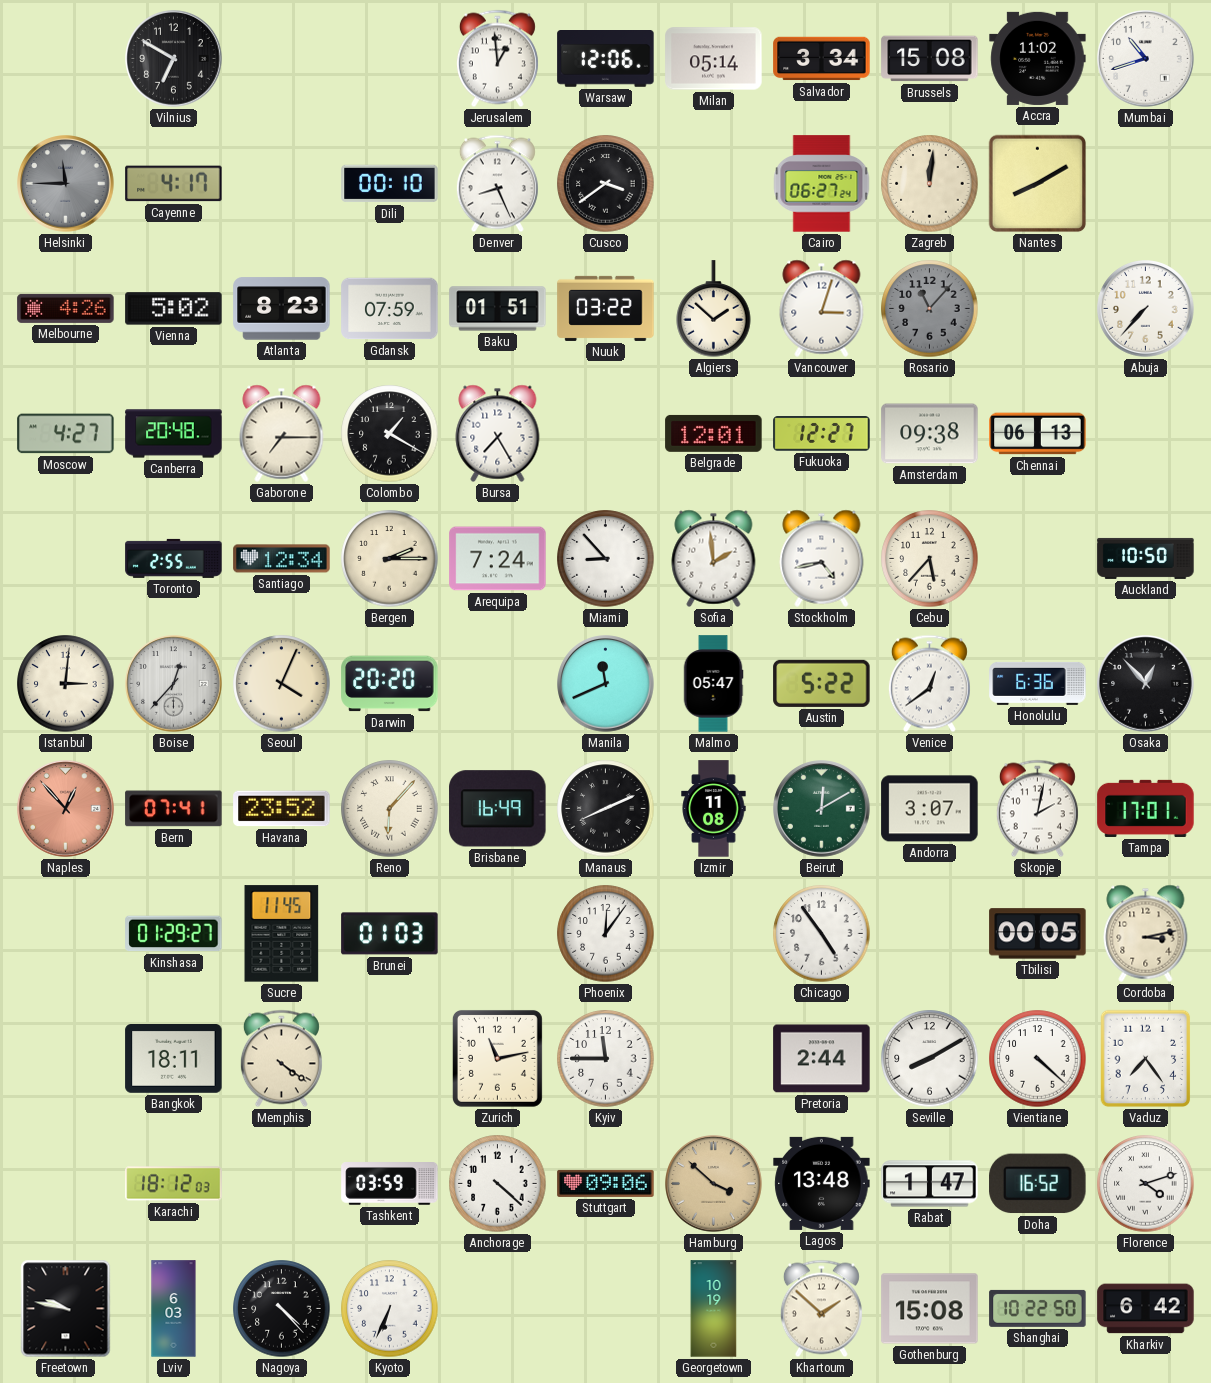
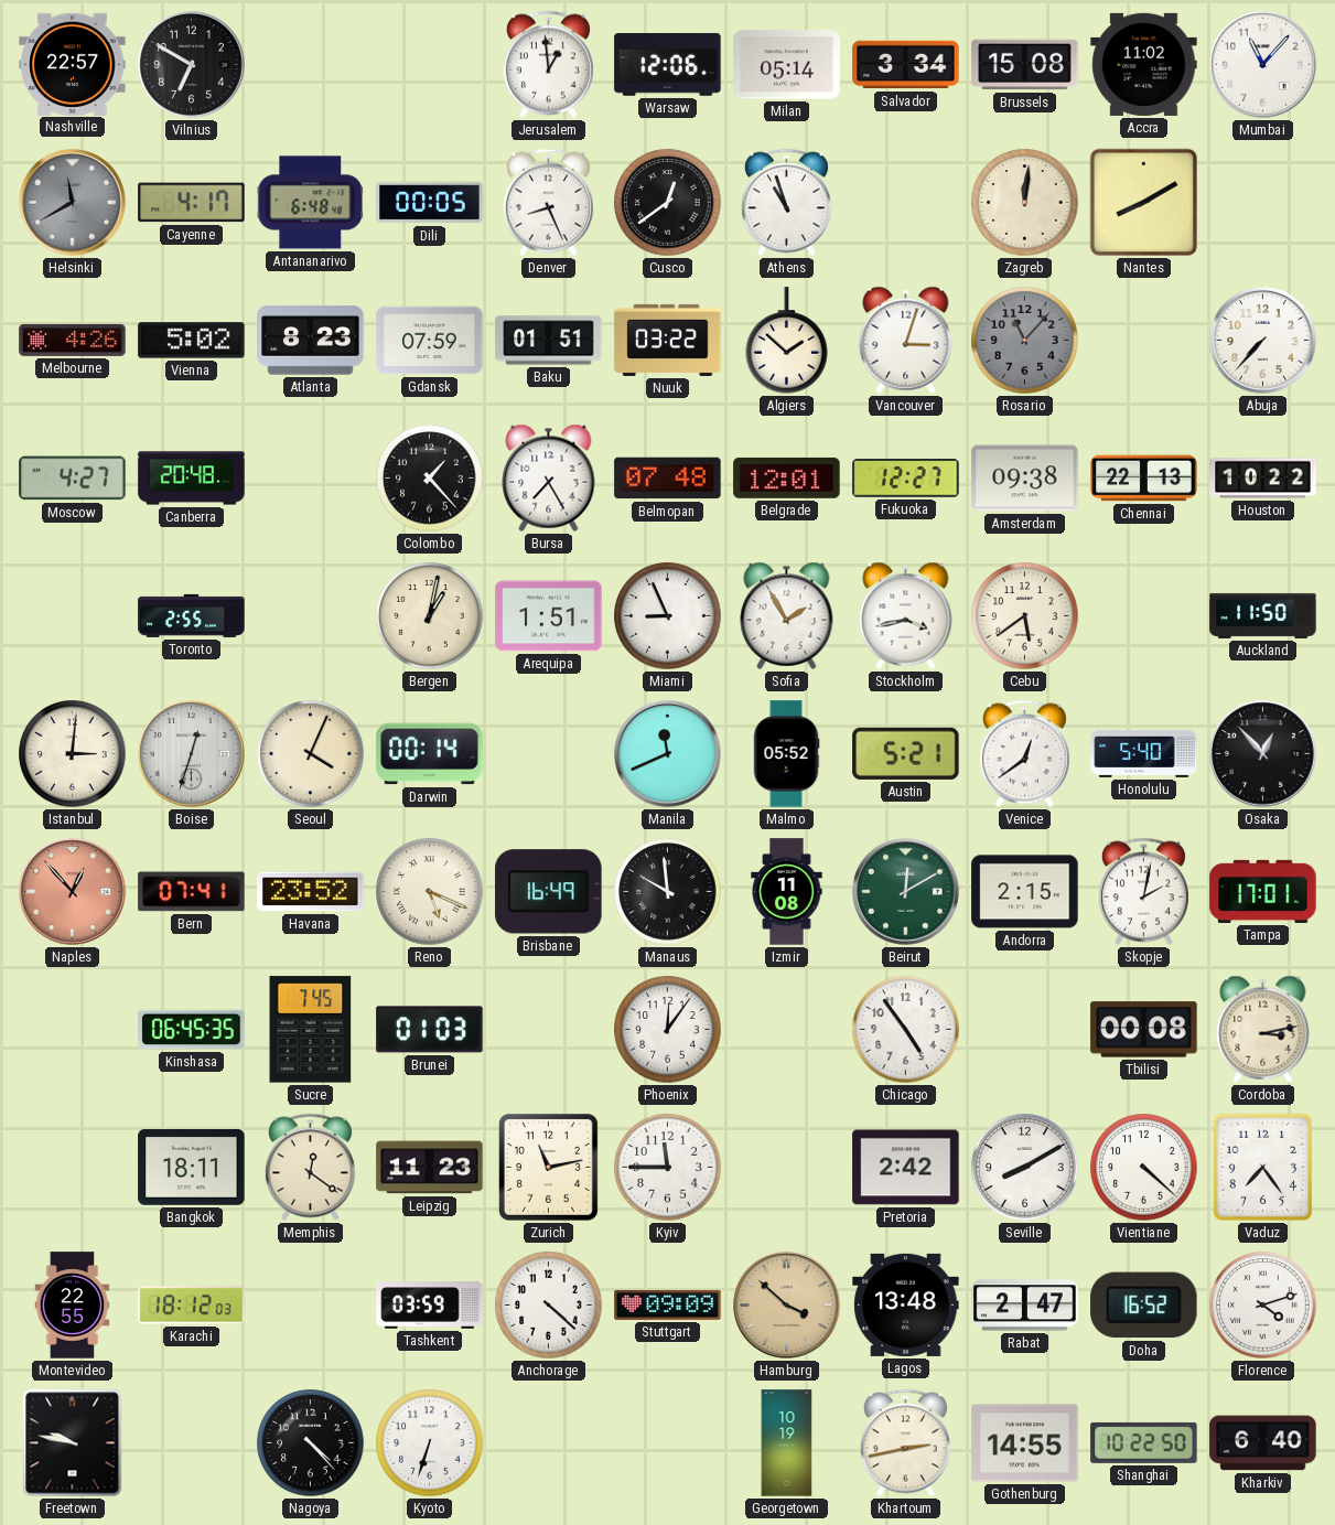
Nashville: none -> 22:57
Mumbai: 10:42 -> 11:07
Helsinki: 11:45 -> 11:40
Antananarivo: none -> 6:48
Dili: 00:10 -> 00:05
Cusco: 3:39 -> 12:39
Athens: none -> 10:57
Cairo: 06:27 -> none
Gaborone: 7:15 -> none
Colombo: 1:20 -> 1:23
Belmopan: none -> 07:48
Chennai: 06:13 -> 22:13
Houston: none -> 10:22
Santiago: 12:34 -> none
Bergen: 2:15 -> 1:02
Arequipa: 7:24 -> 1:51
Miami: 8:53 -> 8:56
Sofia: 1:59 -> 1:55
Stockholm: 4:43 -> 3:43
Cebu: 5:37 -> 5:39
Auckland: 10:50 -> 11:50
Boise: 12:37 -> 12:33
Darwin: 20:20 -> 00:14
Malmo: 05:47 -> 05:52
Austin: 5:22 -> 5:21
Honolulu: 6:36 -> 5:40
Reno: 6:07 -> 5:19
Manaus: 8:11 -> 9:59
Andorra: 3:07 -> 2:15
Kinshasa: 01:29 -> 06:45
Sucre: 11:45 -> 7:45
Tbilisi: 00:05 -> 00:08
Memphis: 4:21 -> 12:21
Leipzig: none -> 11:23
Pretoria: 2:44 -> 2:42
Montevideo: none -> 22:55
Stuttgart: 09:06 -> 09:09
Rabat: 1:47 -> 2:47
Lviv: 6:03 -> none
Kyoto: 6:34 -> 6:33
Khartoum: 1:52 -> 2:43
Gothenburg: 15:08 -> 14:55
Kharkiv: 6:42 -> 6:40
